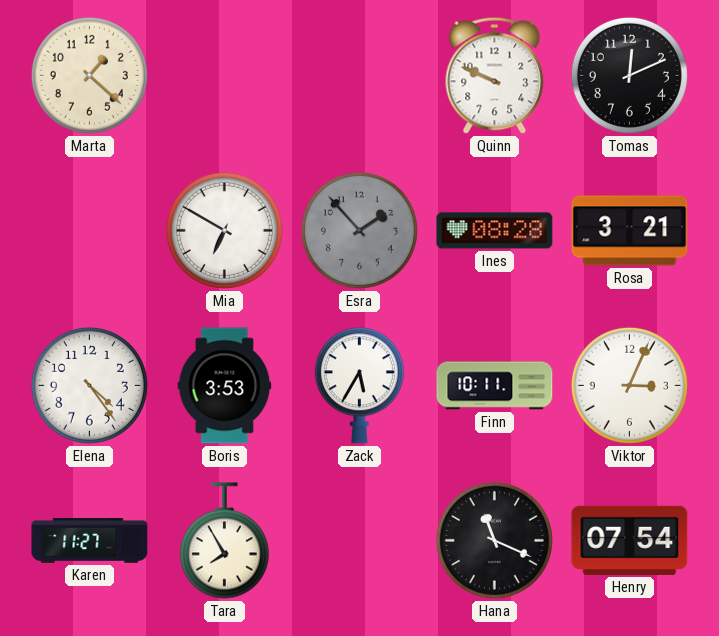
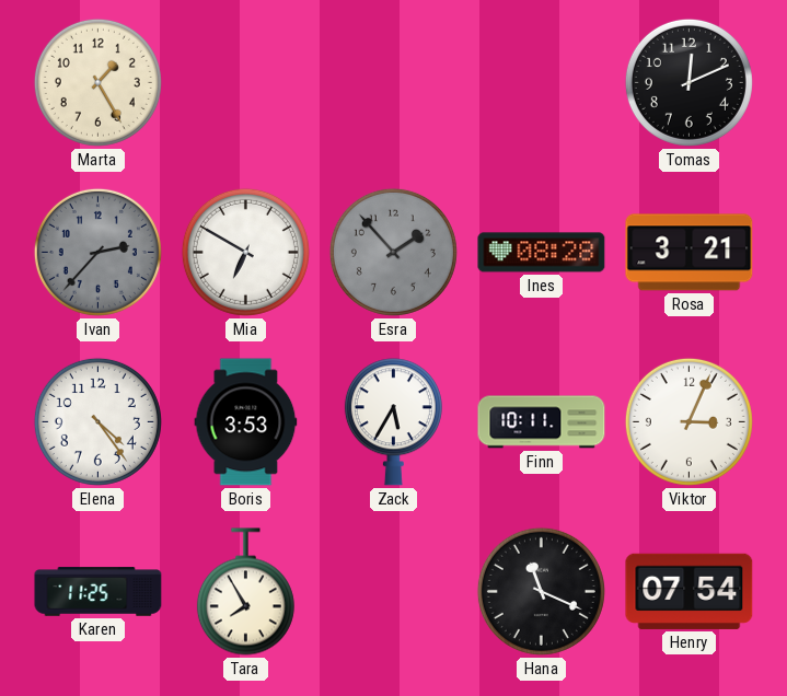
Marta: 1:22 -> 1:25
Quinn: 9:49 -> none
Ivan: none -> 2:37
Karen: 11:27 -> 11:25
